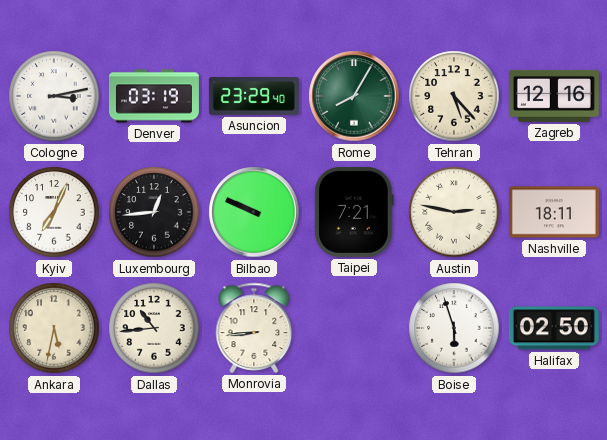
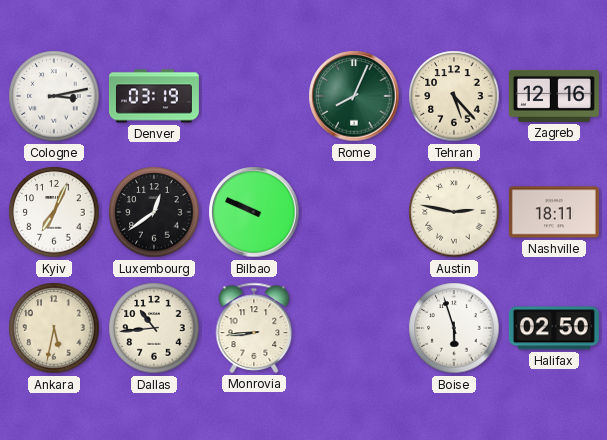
Asuncion: 23:29 -> none
Rome: 8:05 -> 8:04
Luxembourg: 12:44 -> 12:39
Taipei: 7:21 -> none
